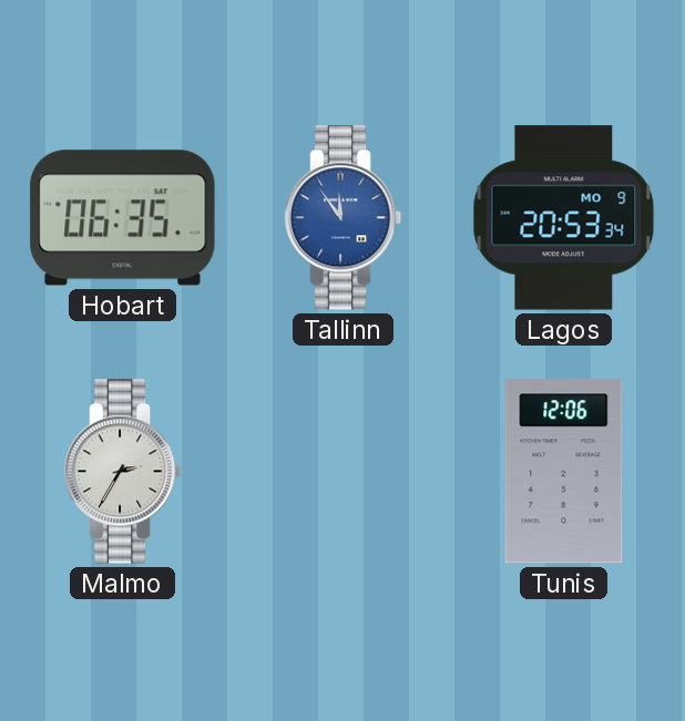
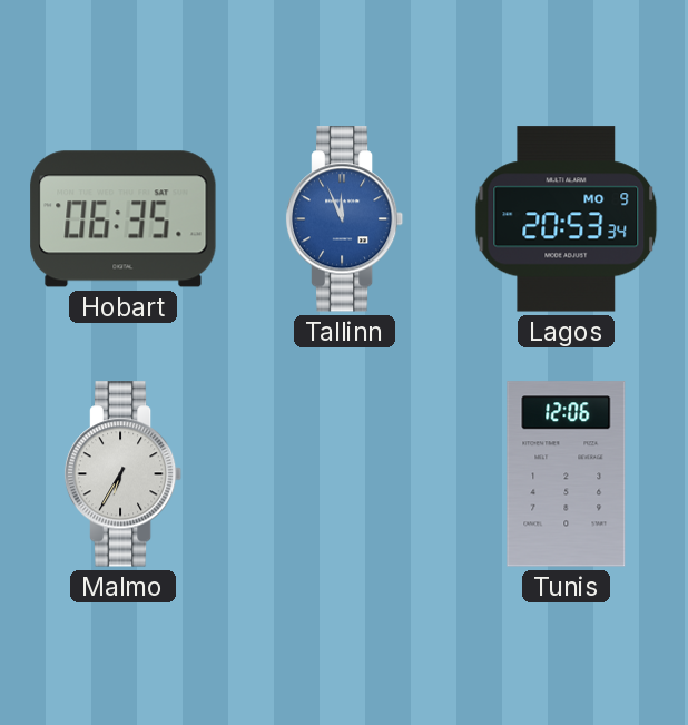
Tallinn: 11:54 -> 11:56
Malmo: 2:35 -> 6:35
